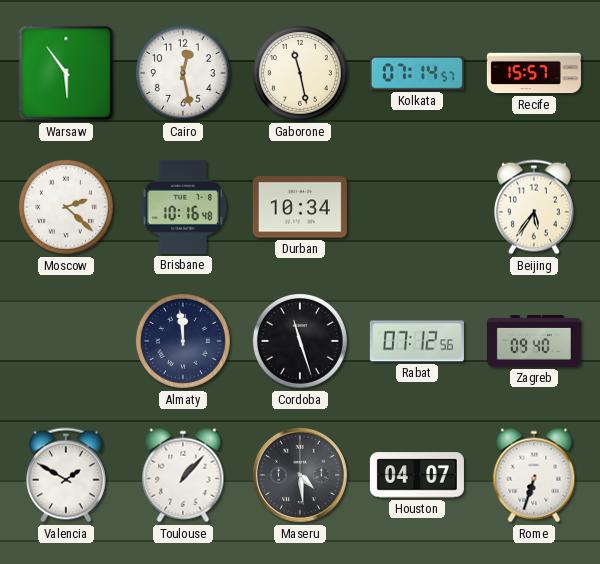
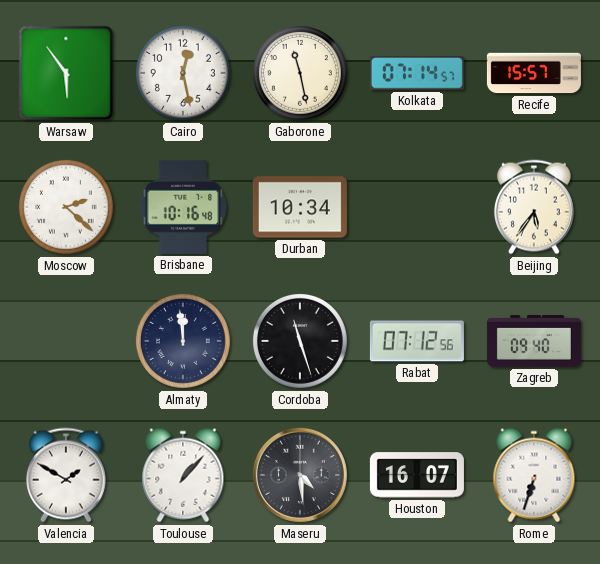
Houston: 04:07 -> 16:07
